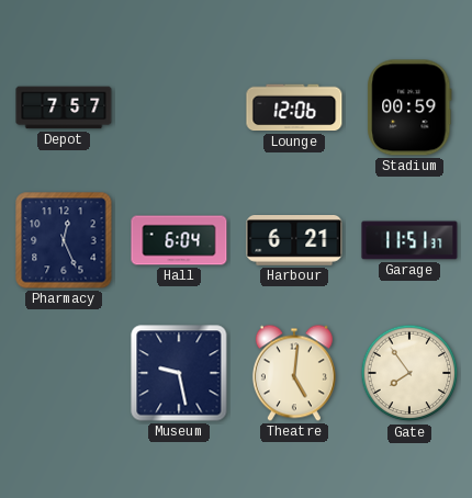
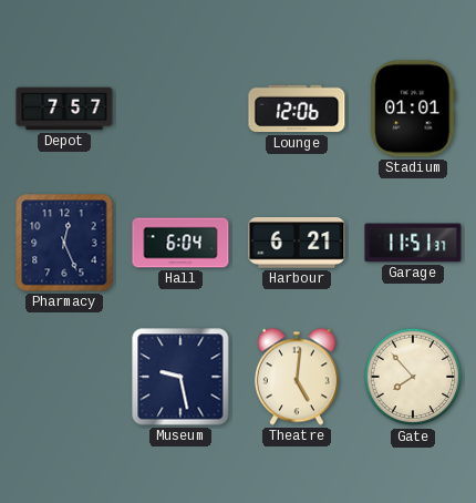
Stadium: 00:59 -> 01:01
Gate: 7:54 -> 7:53
